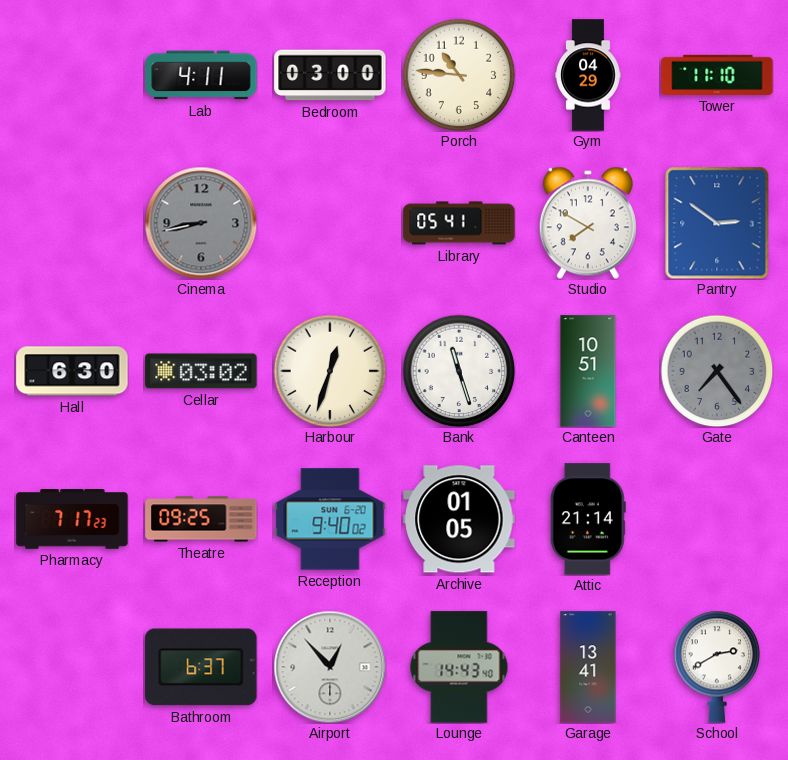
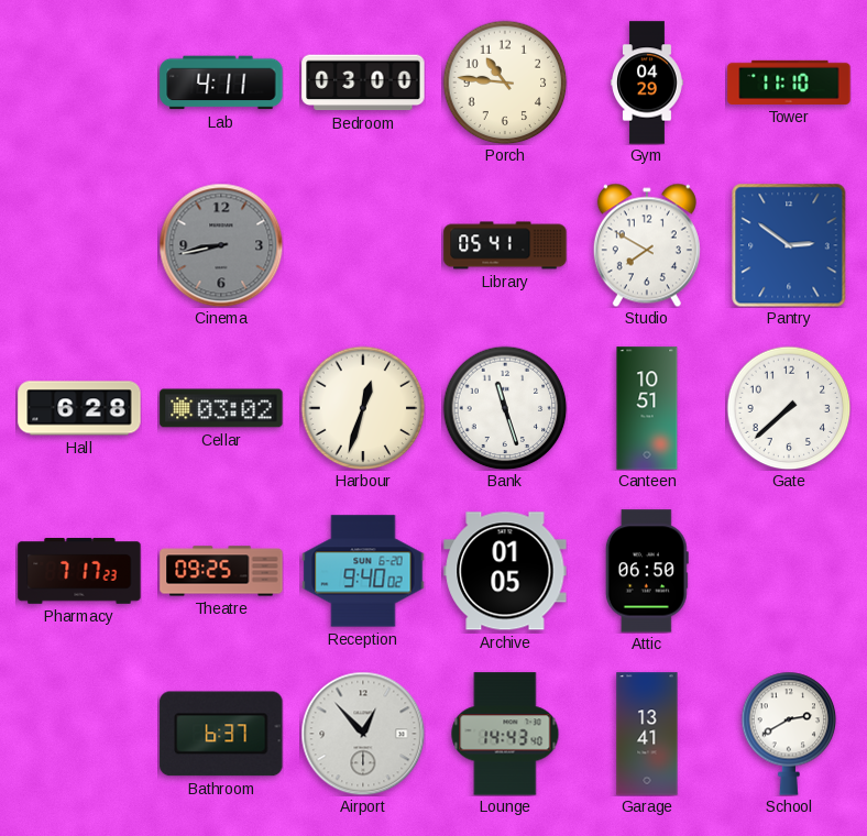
Hall: 6:30 -> 6:28
Gate: 7:24 -> 7:38
Gate dial: grey -> white
Attic: 21:14 -> 06:50
